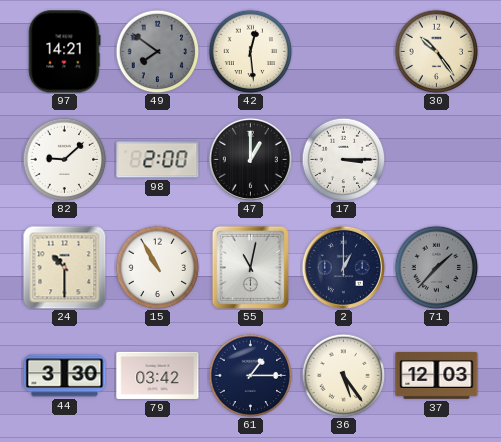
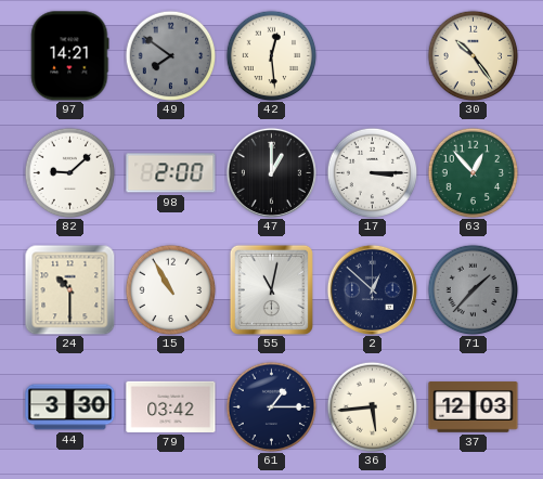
63: none -> 12:53
2: 1:00 -> 12:52
36: 5:24 -> 5:44
